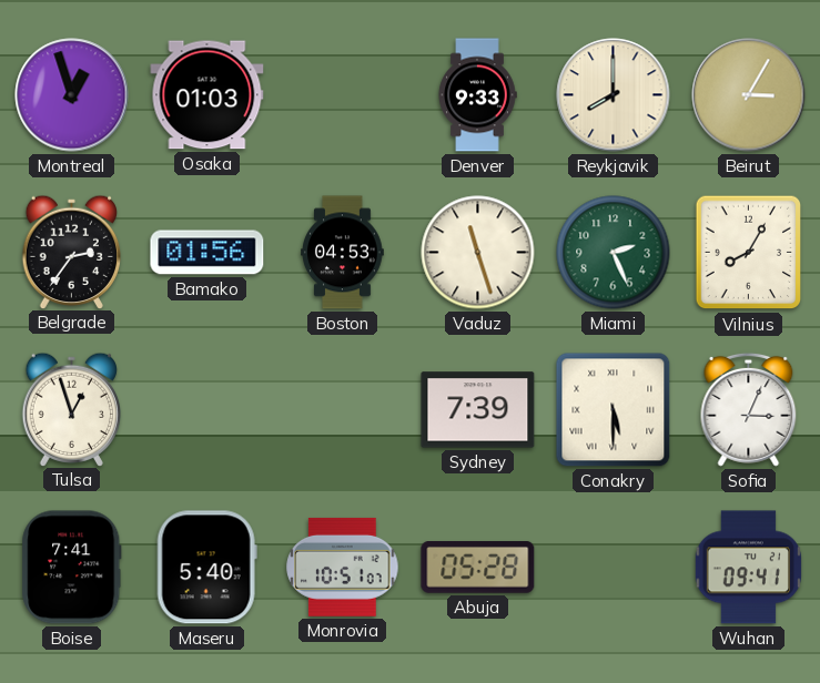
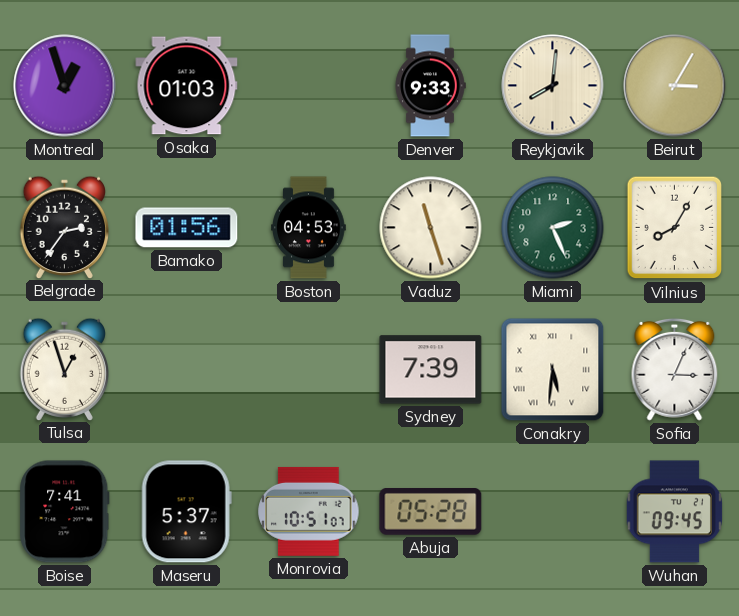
Reykjavik: 8:00 -> 8:01
Conakry: 5:30 -> 5:31
Maseru: 5:40 -> 5:37
Wuhan: 09:41 -> 09:45
